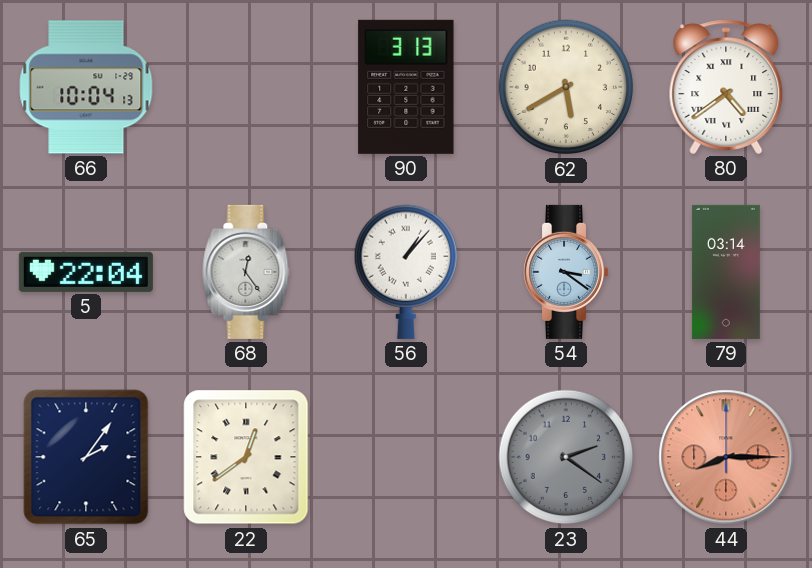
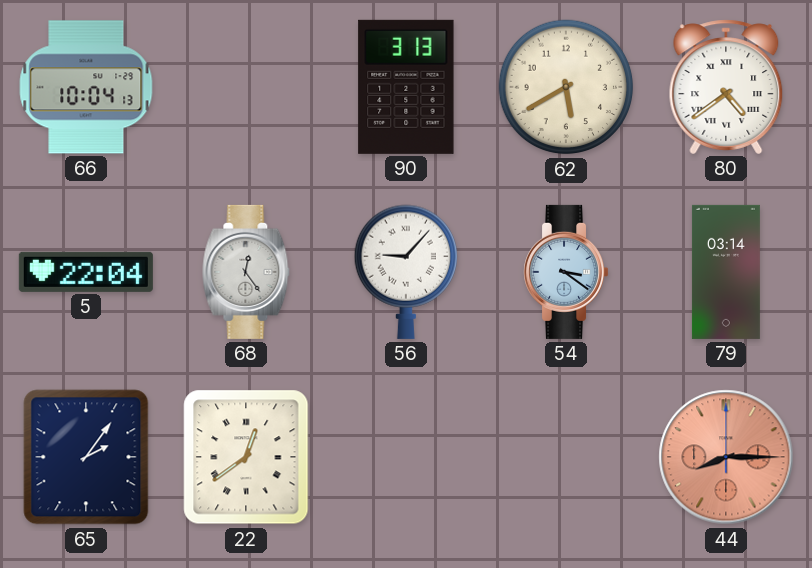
56: 1:07 -> 9:07
23: 2:21 -> none
